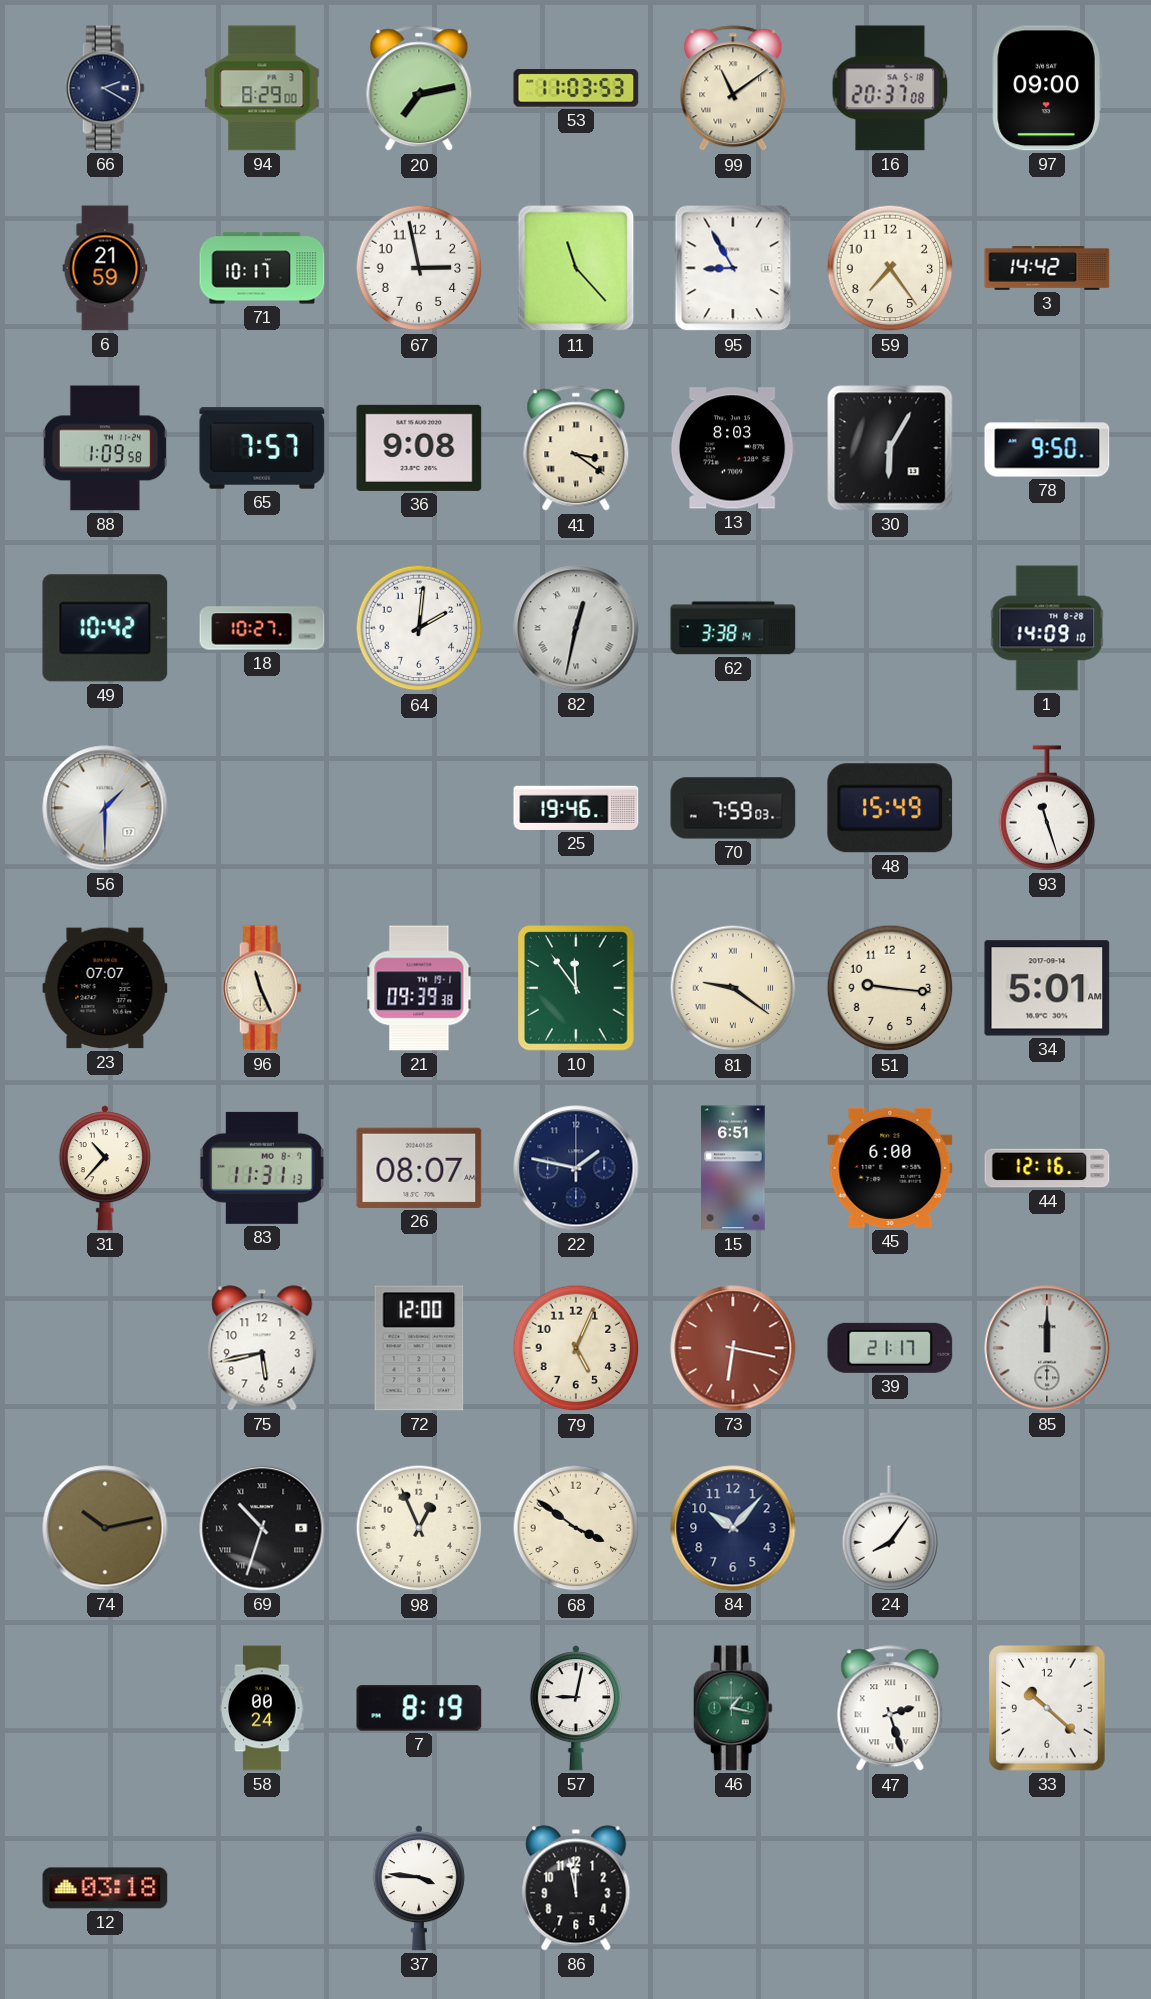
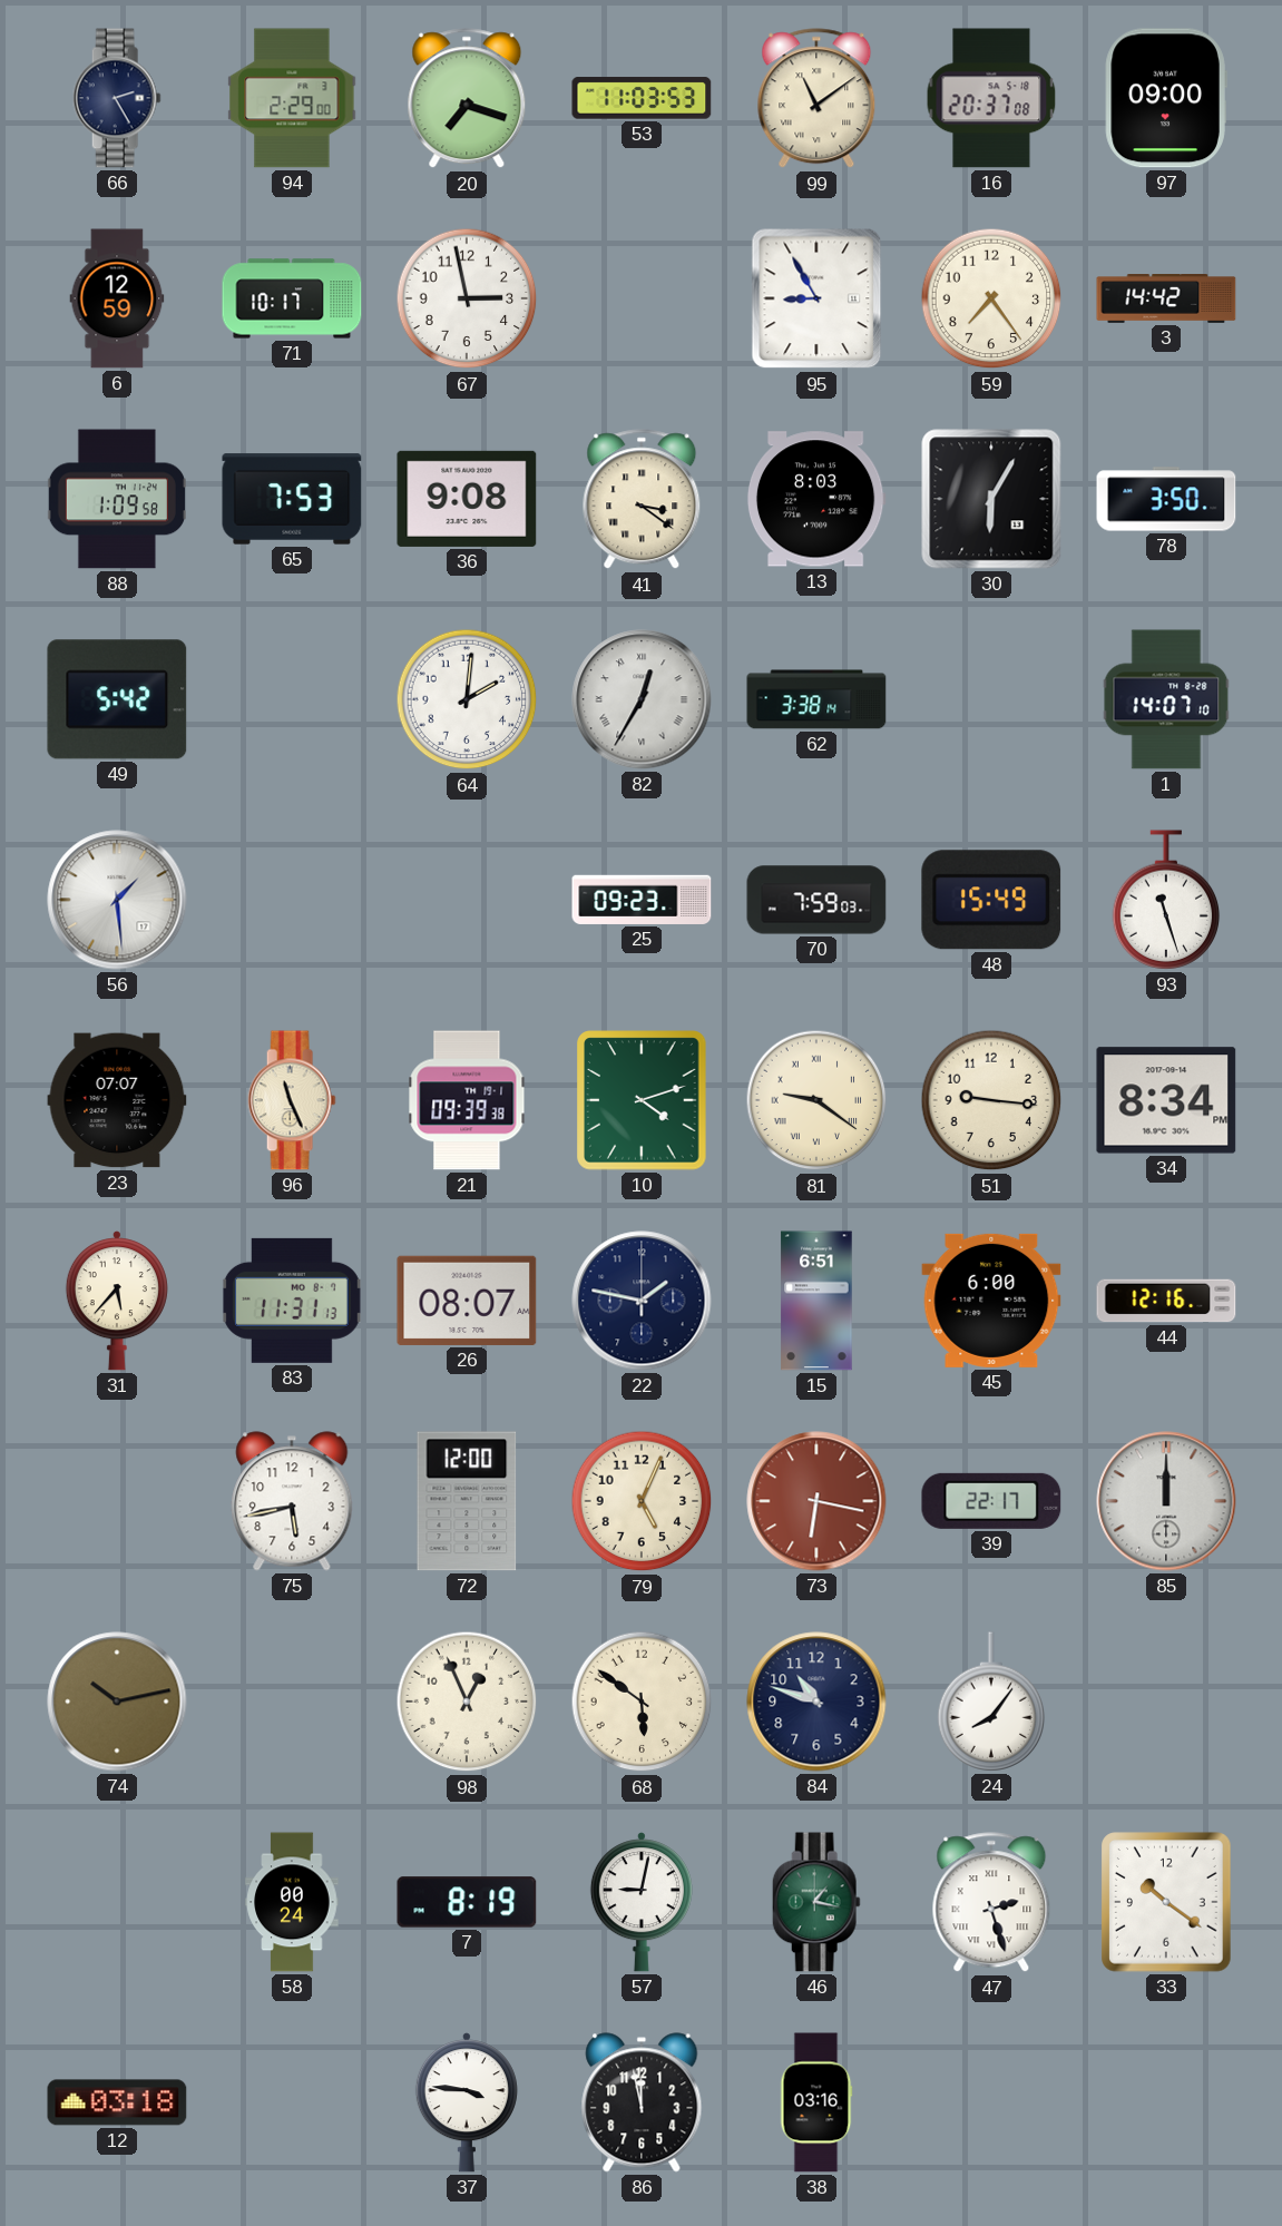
66: 2:20 -> 2:25
94: 8:29 -> 2:29
20: 7:13 -> 7:18
6: 21:59 -> 12:59
11: 11:23 -> none
65: 7:57 -> 7:53
78: 9:50 -> 3:50
49: 10:42 -> 5:42
18: 10:27 -> none
82: 12:32 -> 12:35
1: 14:09 -> 14:07
56: 1:30 -> 1:29
25: 19:46 -> 09:23
10: 11:54 -> 4:12
34: 5:01 -> 8:34
31: 10:37 -> 5:37
39: 21:17 -> 22:17
69: 10:33 -> none
68: 3:51 -> 5:51
84: 10:07 -> 10:48
33: 10:22 -> 10:21
38: none -> 03:16
